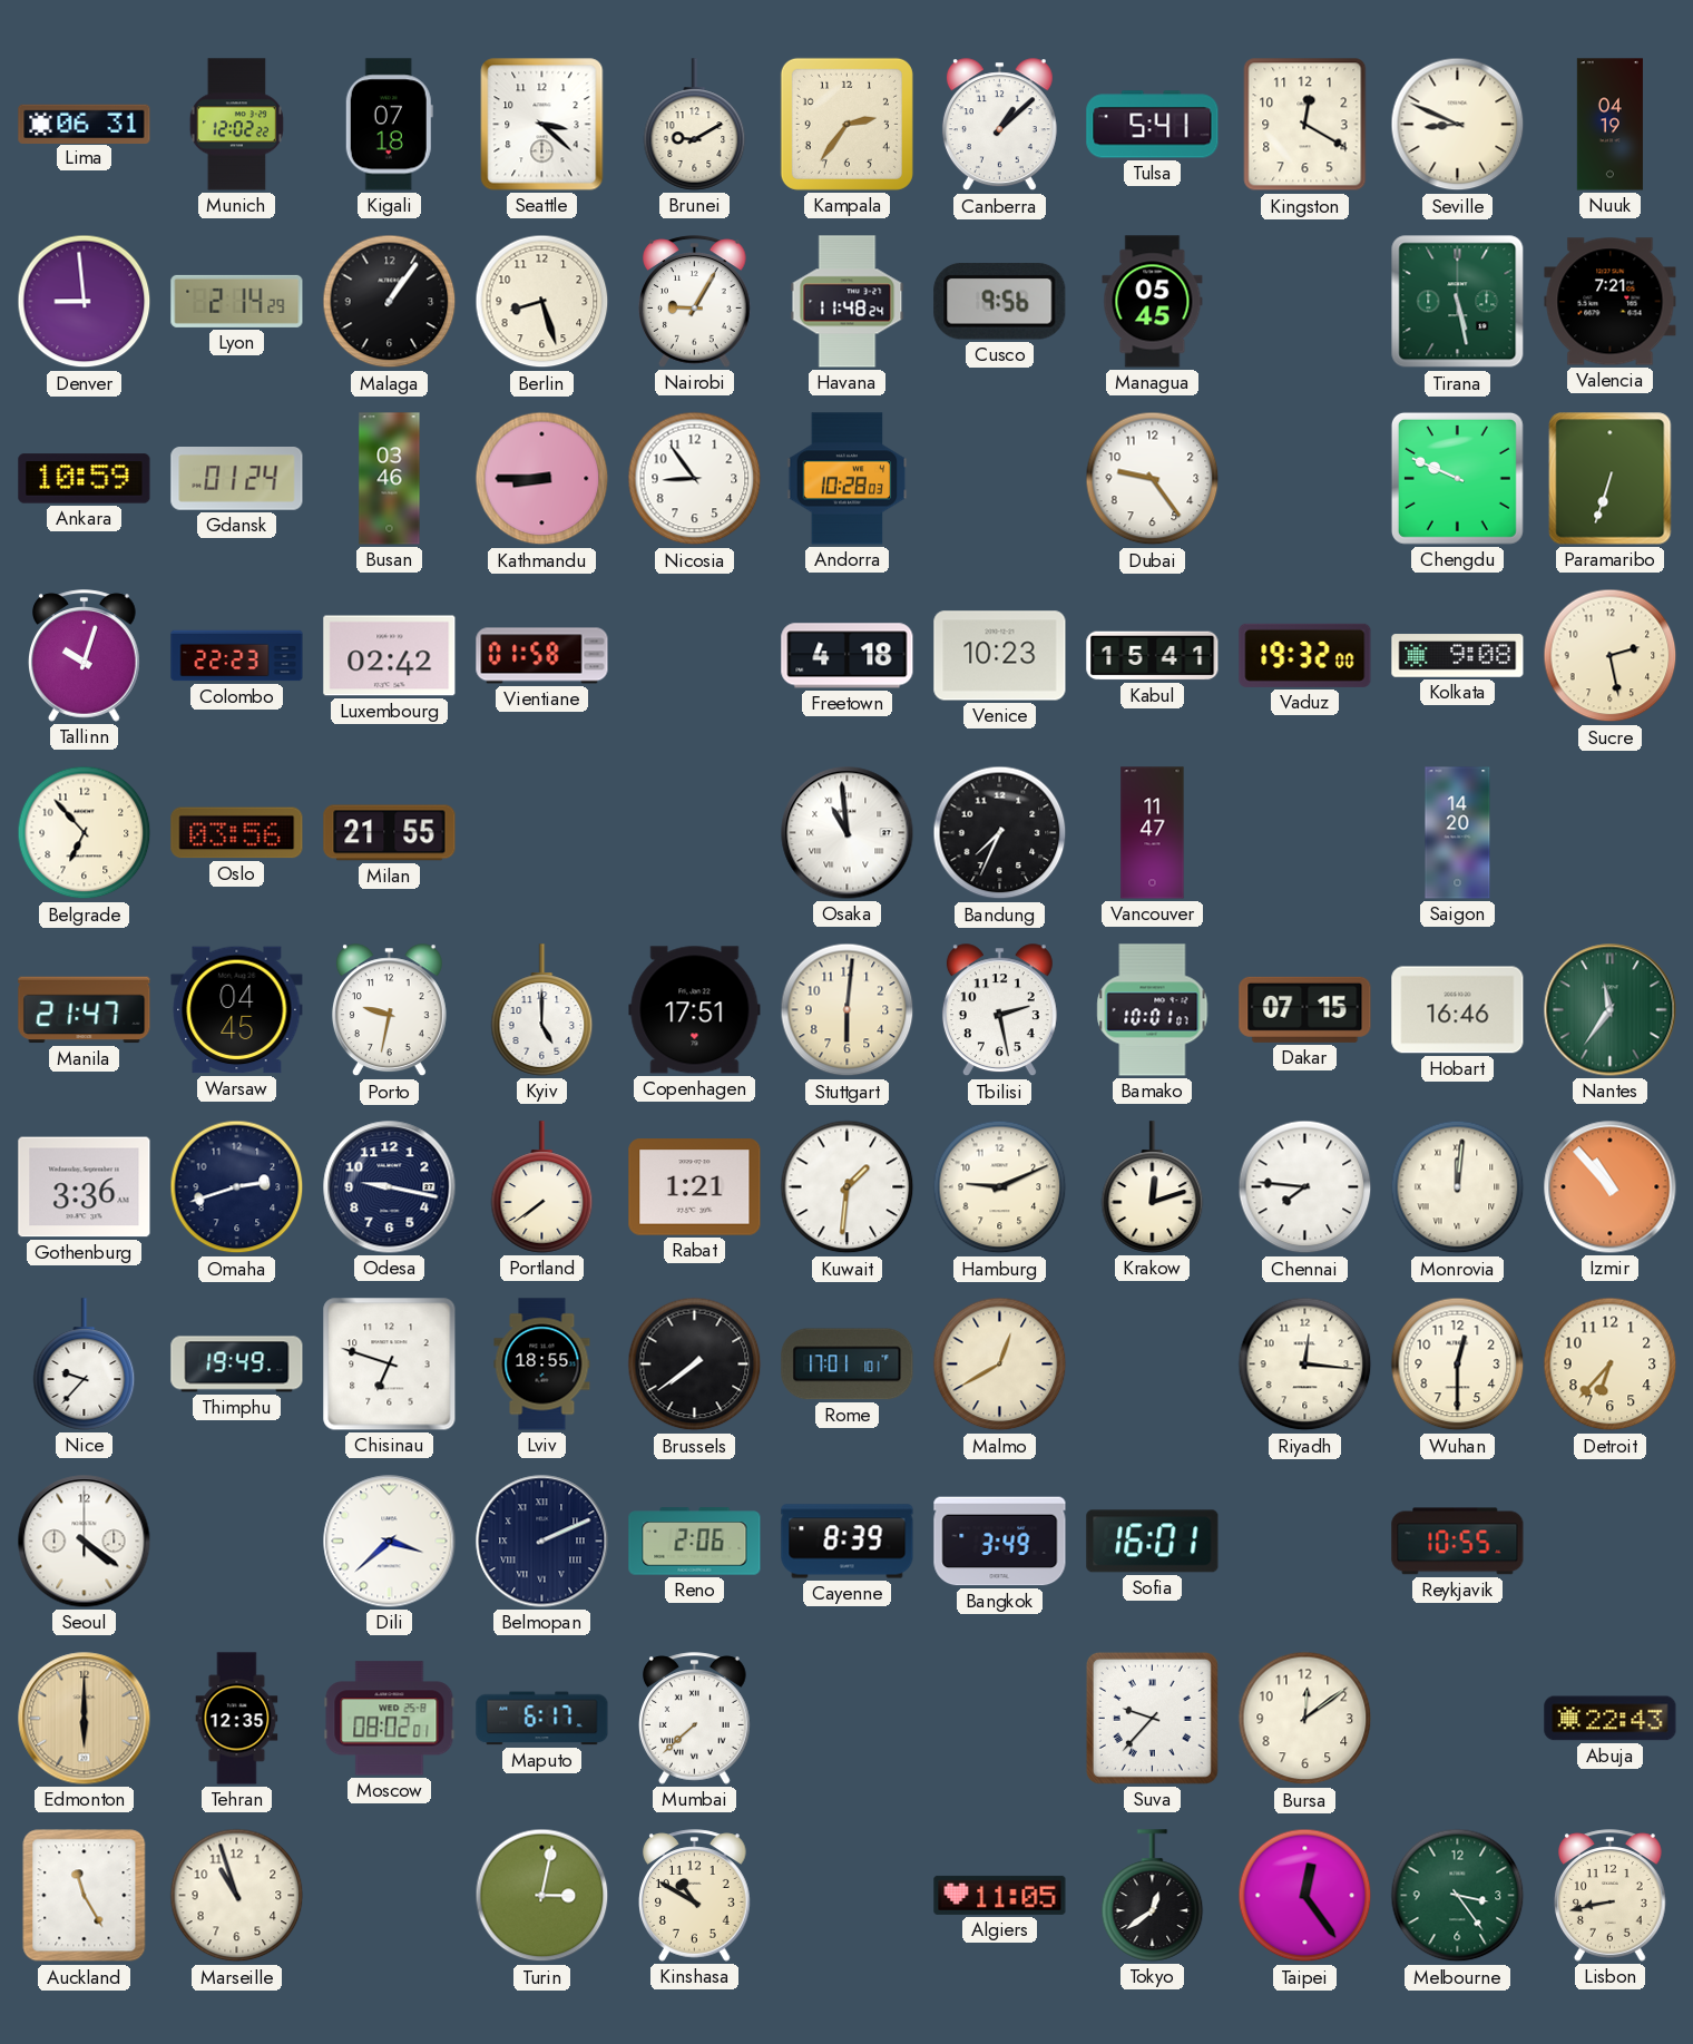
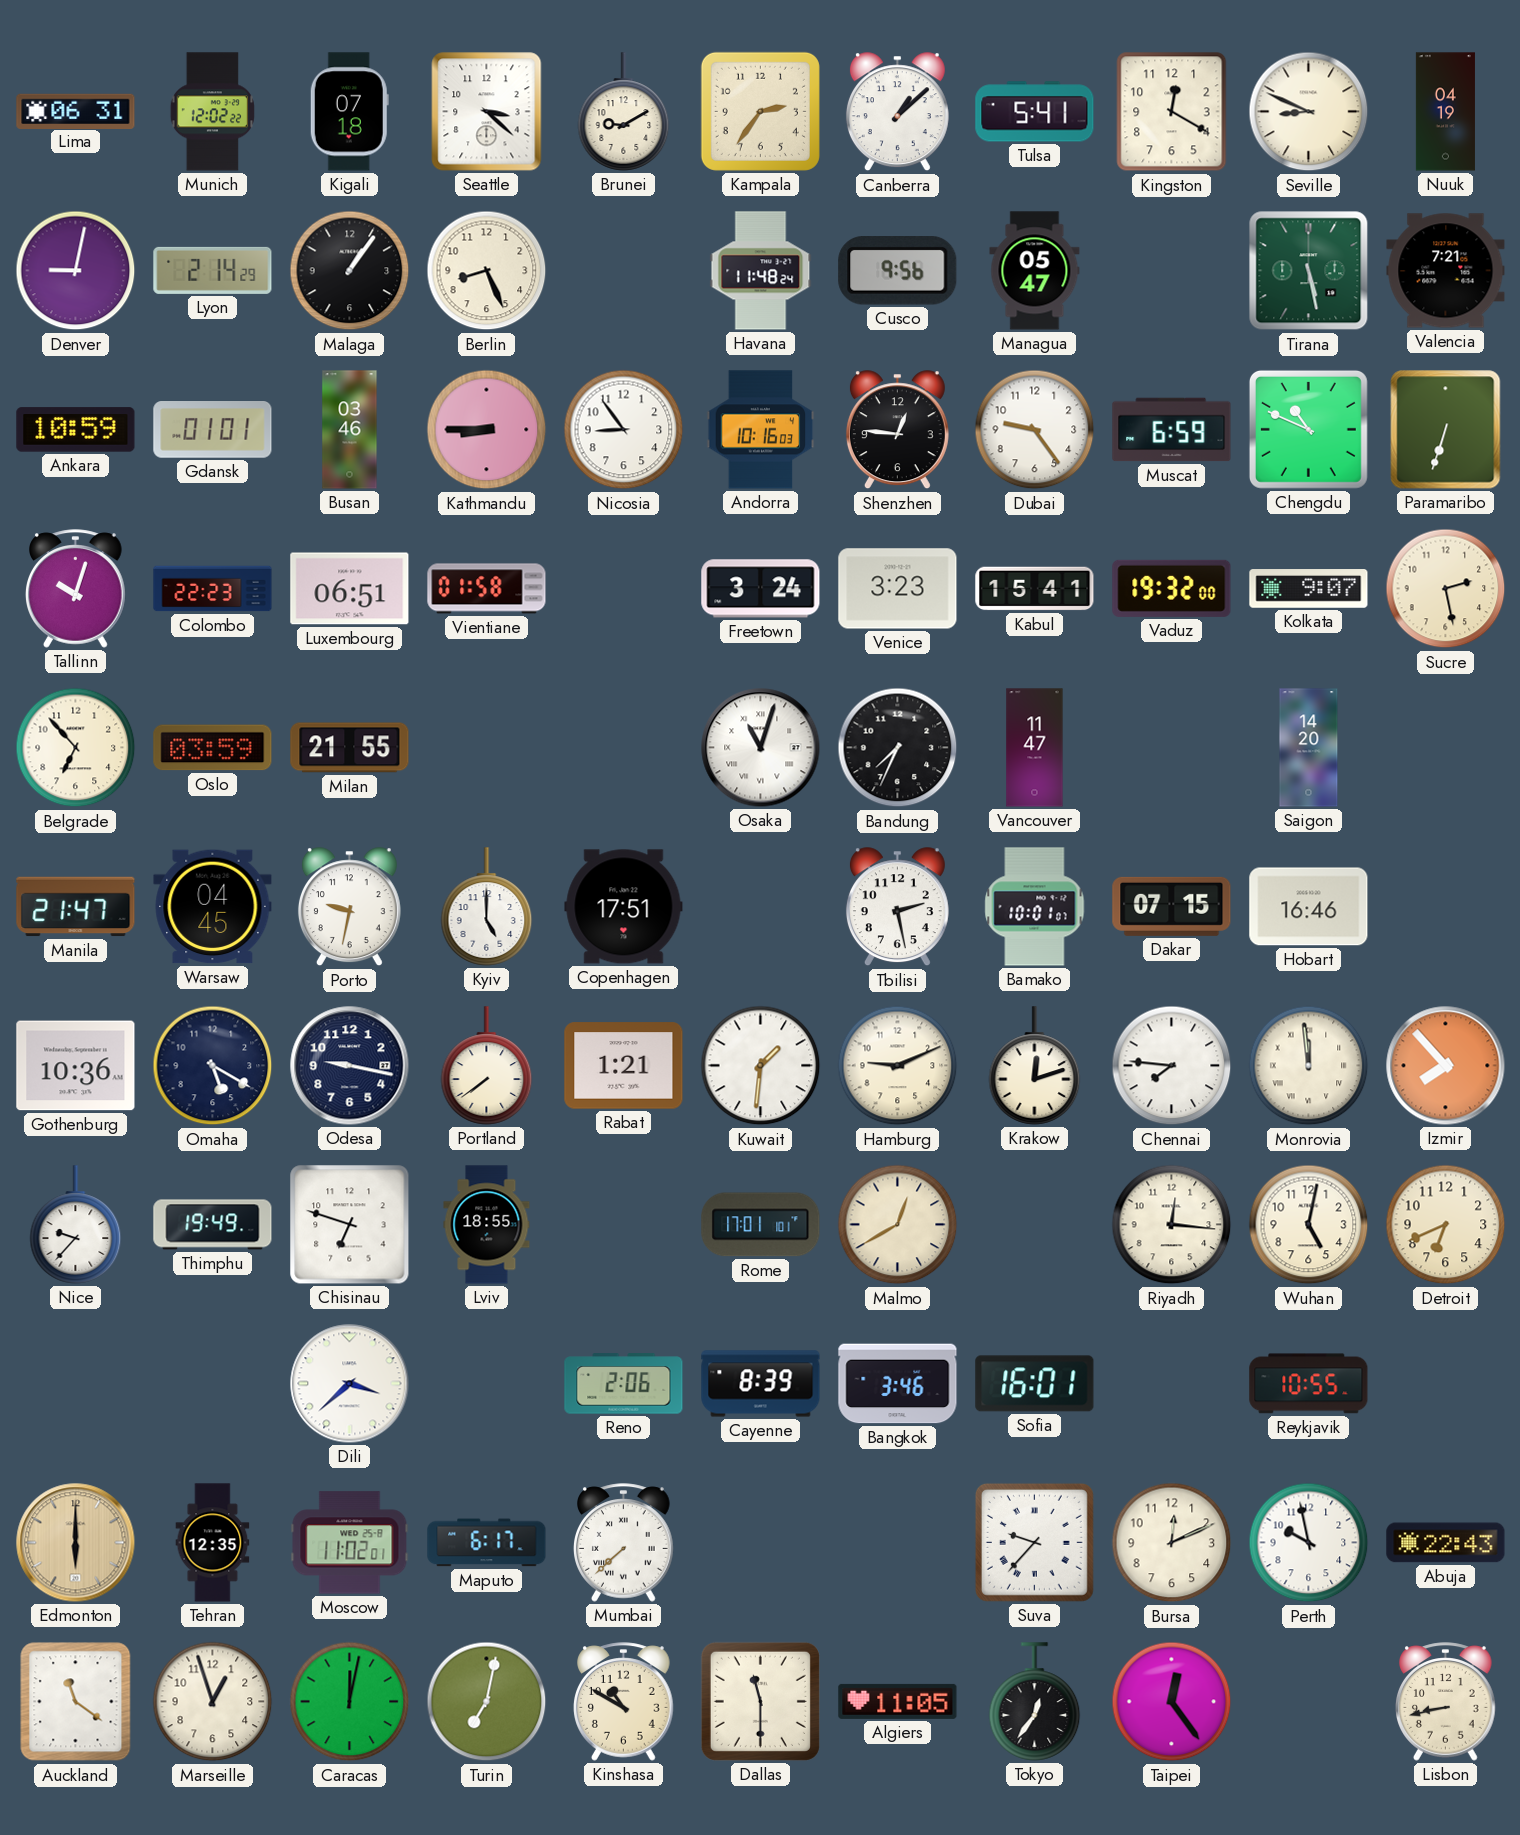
Denver: 8:59 -> 9:02
Berlin: 8:27 -> 8:26
Nairobi: 9:05 -> none
Managua: 05:45 -> 05:47
Gdansk: 01:24 -> 01:01
Andorra: 10:28 -> 10:16
Shenzhen: none -> 12:46
Muscat: none -> 6:59
Chengdu: 9:49 -> 10:49
Luxembourg: 02:42 -> 06:51
Freetown: 4:18 -> 3:24
Venice: 10:23 -> 3:23
Kolkata: 9:08 -> 9:07
Oslo: 03:56 -> 03:59
Osaka: 10:59 -> 11:03
Stuttgart: 6:01 -> none
Nantes: 11:36 -> none
Gothenburg: 3:36 -> 10:36
Omaha: 2:42 -> 5:20
Monrovia: 12:01 -> 11:59
Izmir: 10:53 -> 7:53
Brussels: 7:39 -> none
Wuhan: 12:30 -> 5:02
Detroit: 6:37 -> 6:41
Seoul: 4:21 -> none
Belmopan: 2:11 -> none
Bangkok: 3:49 -> 3:46
Moscow: 08:02 -> 11:02
Bursa: 12:09 -> 12:11
Perth: none -> 9:58
Auckland: 11:25 -> 11:21
Marseille: 10:57 -> 12:57
Caracas: none -> 12:02
Turin: 3:02 -> 7:02
Dallas: none -> 11:30
Tokyo: 12:39 -> 12:36
Melbourne: 3:24 -> none
